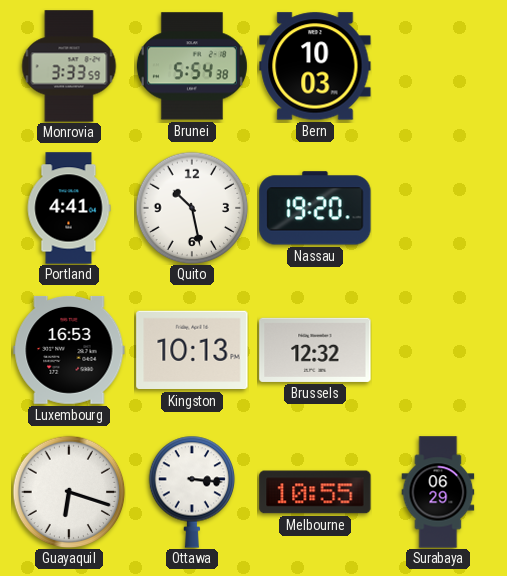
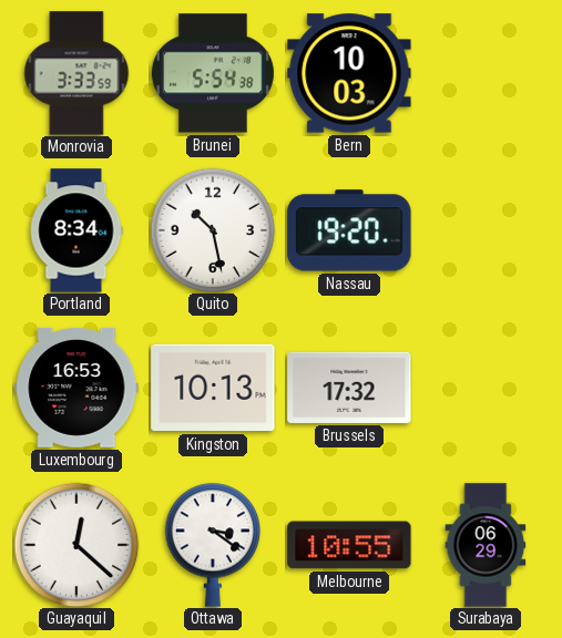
Portland: 4:41 -> 8:34
Brussels: 12:32 -> 17:32
Guayaquil: 6:18 -> 12:22
Ottawa: 3:16 -> 3:21
